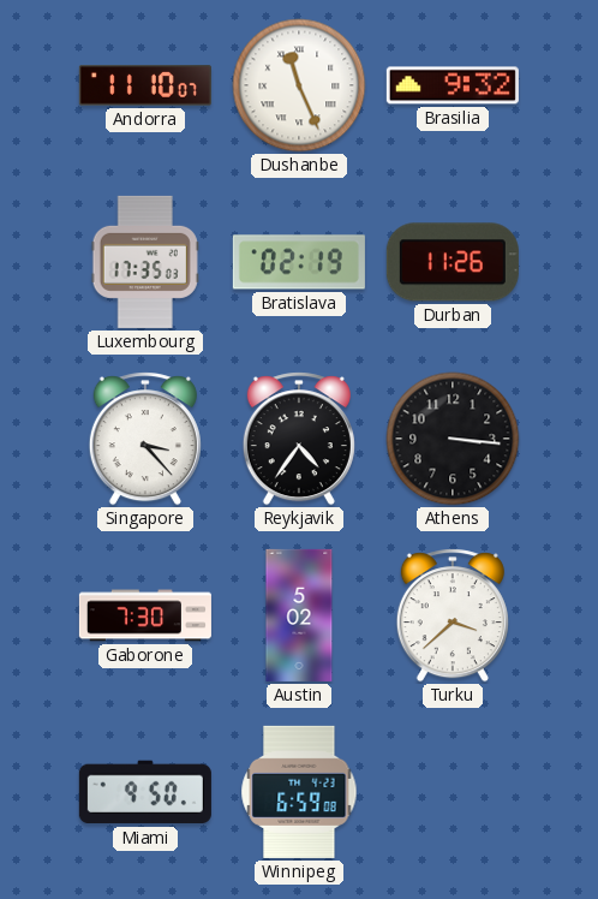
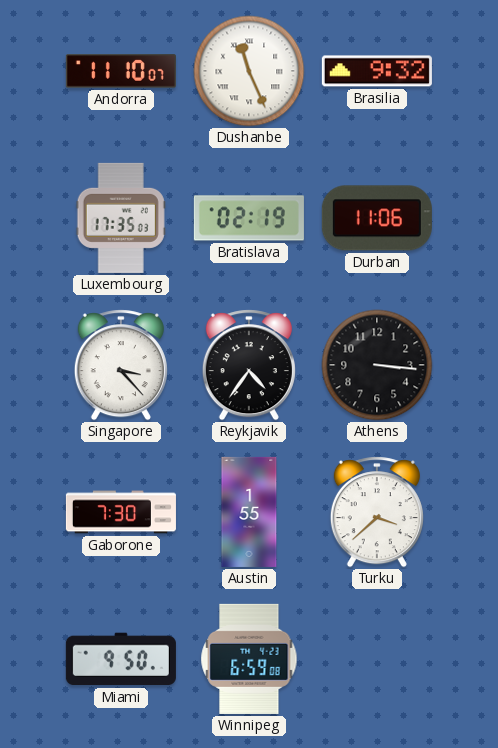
Durban: 11:26 -> 11:06
Austin: 5:02 -> 1:55
